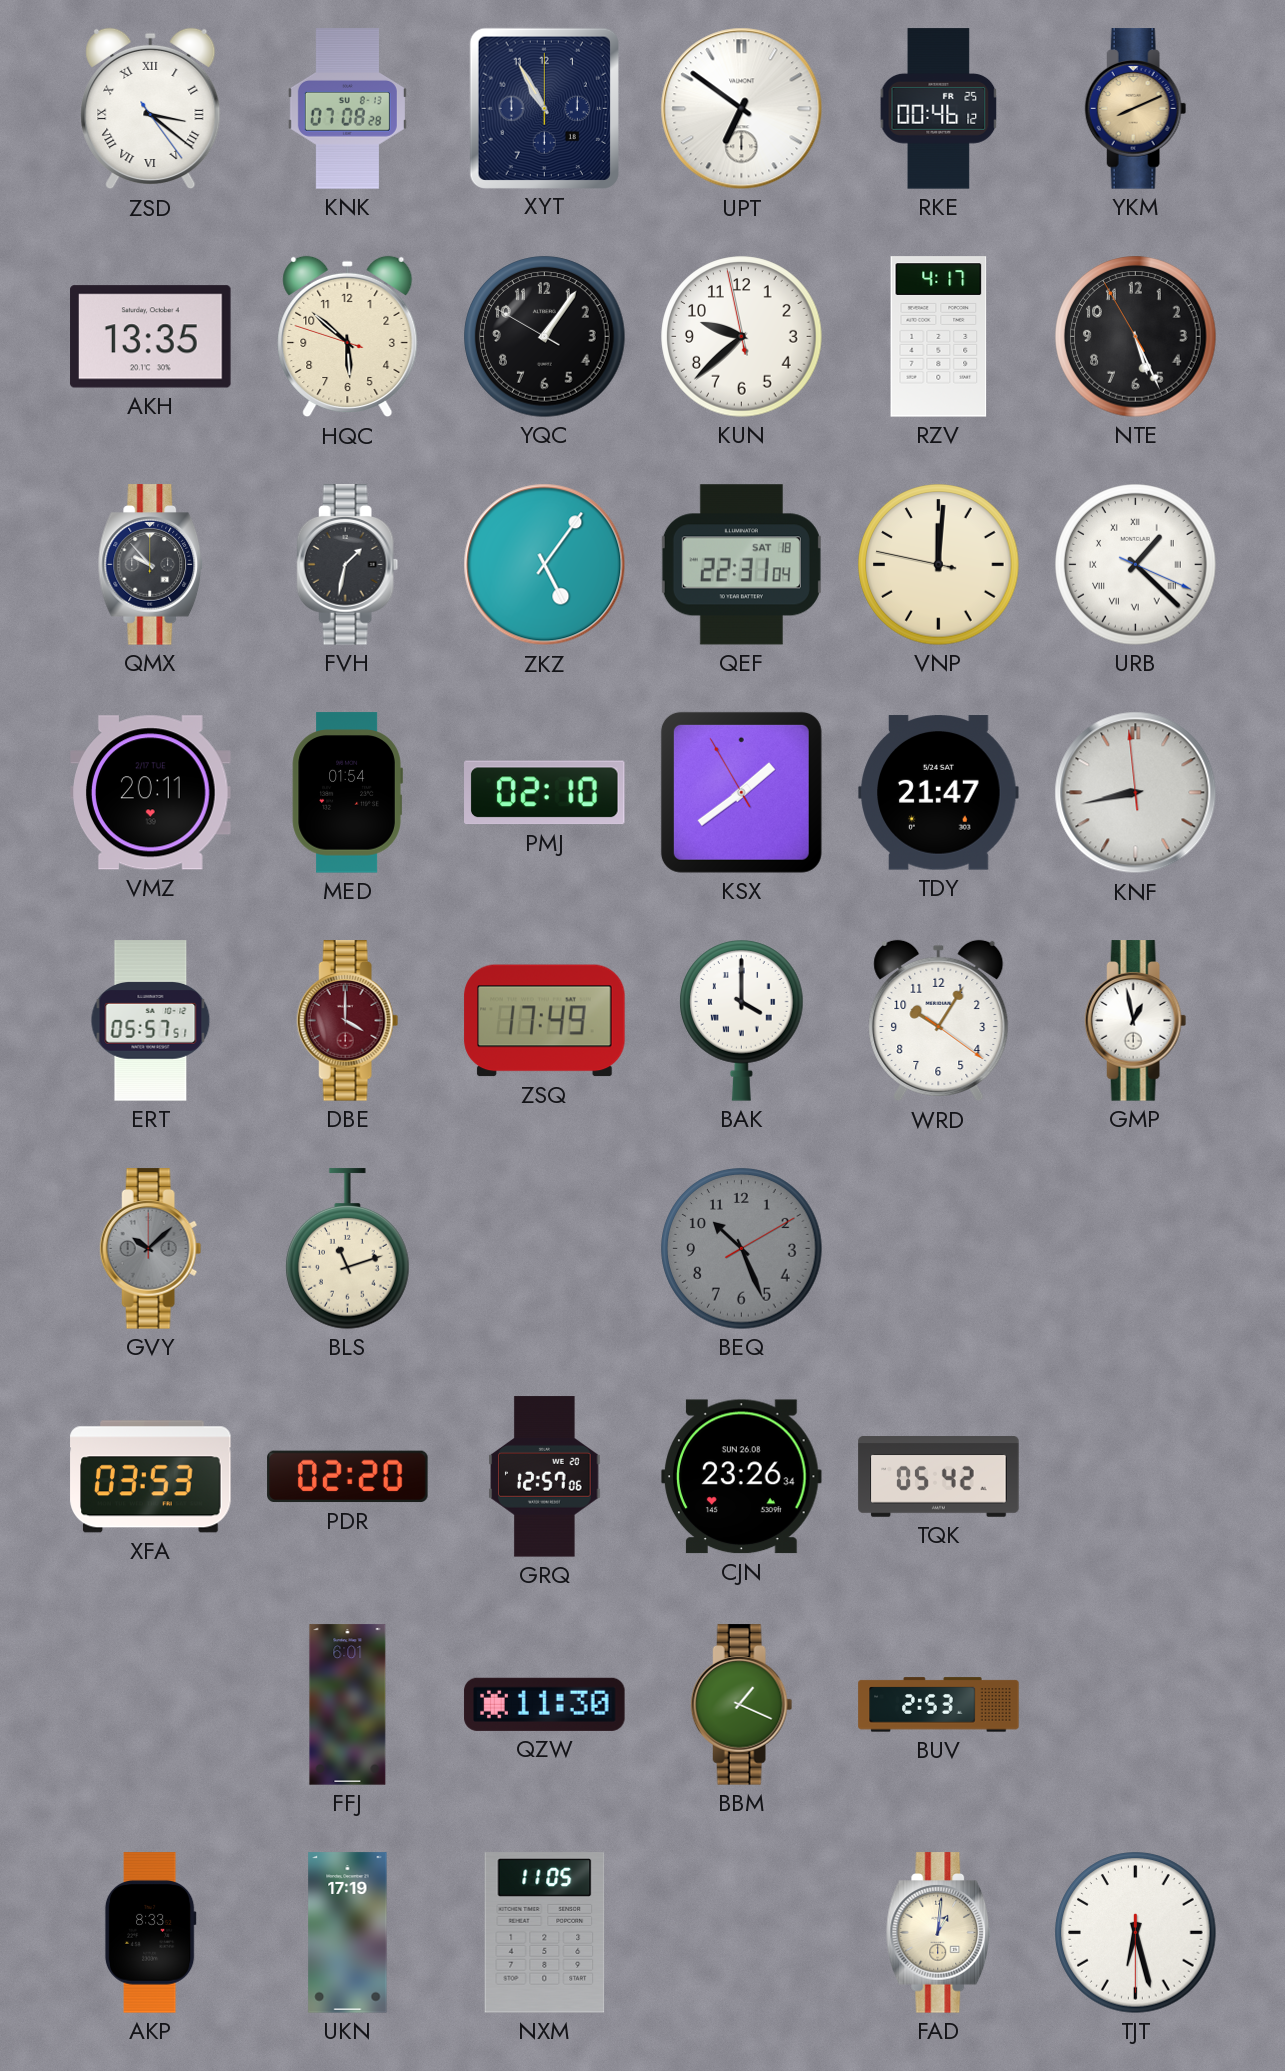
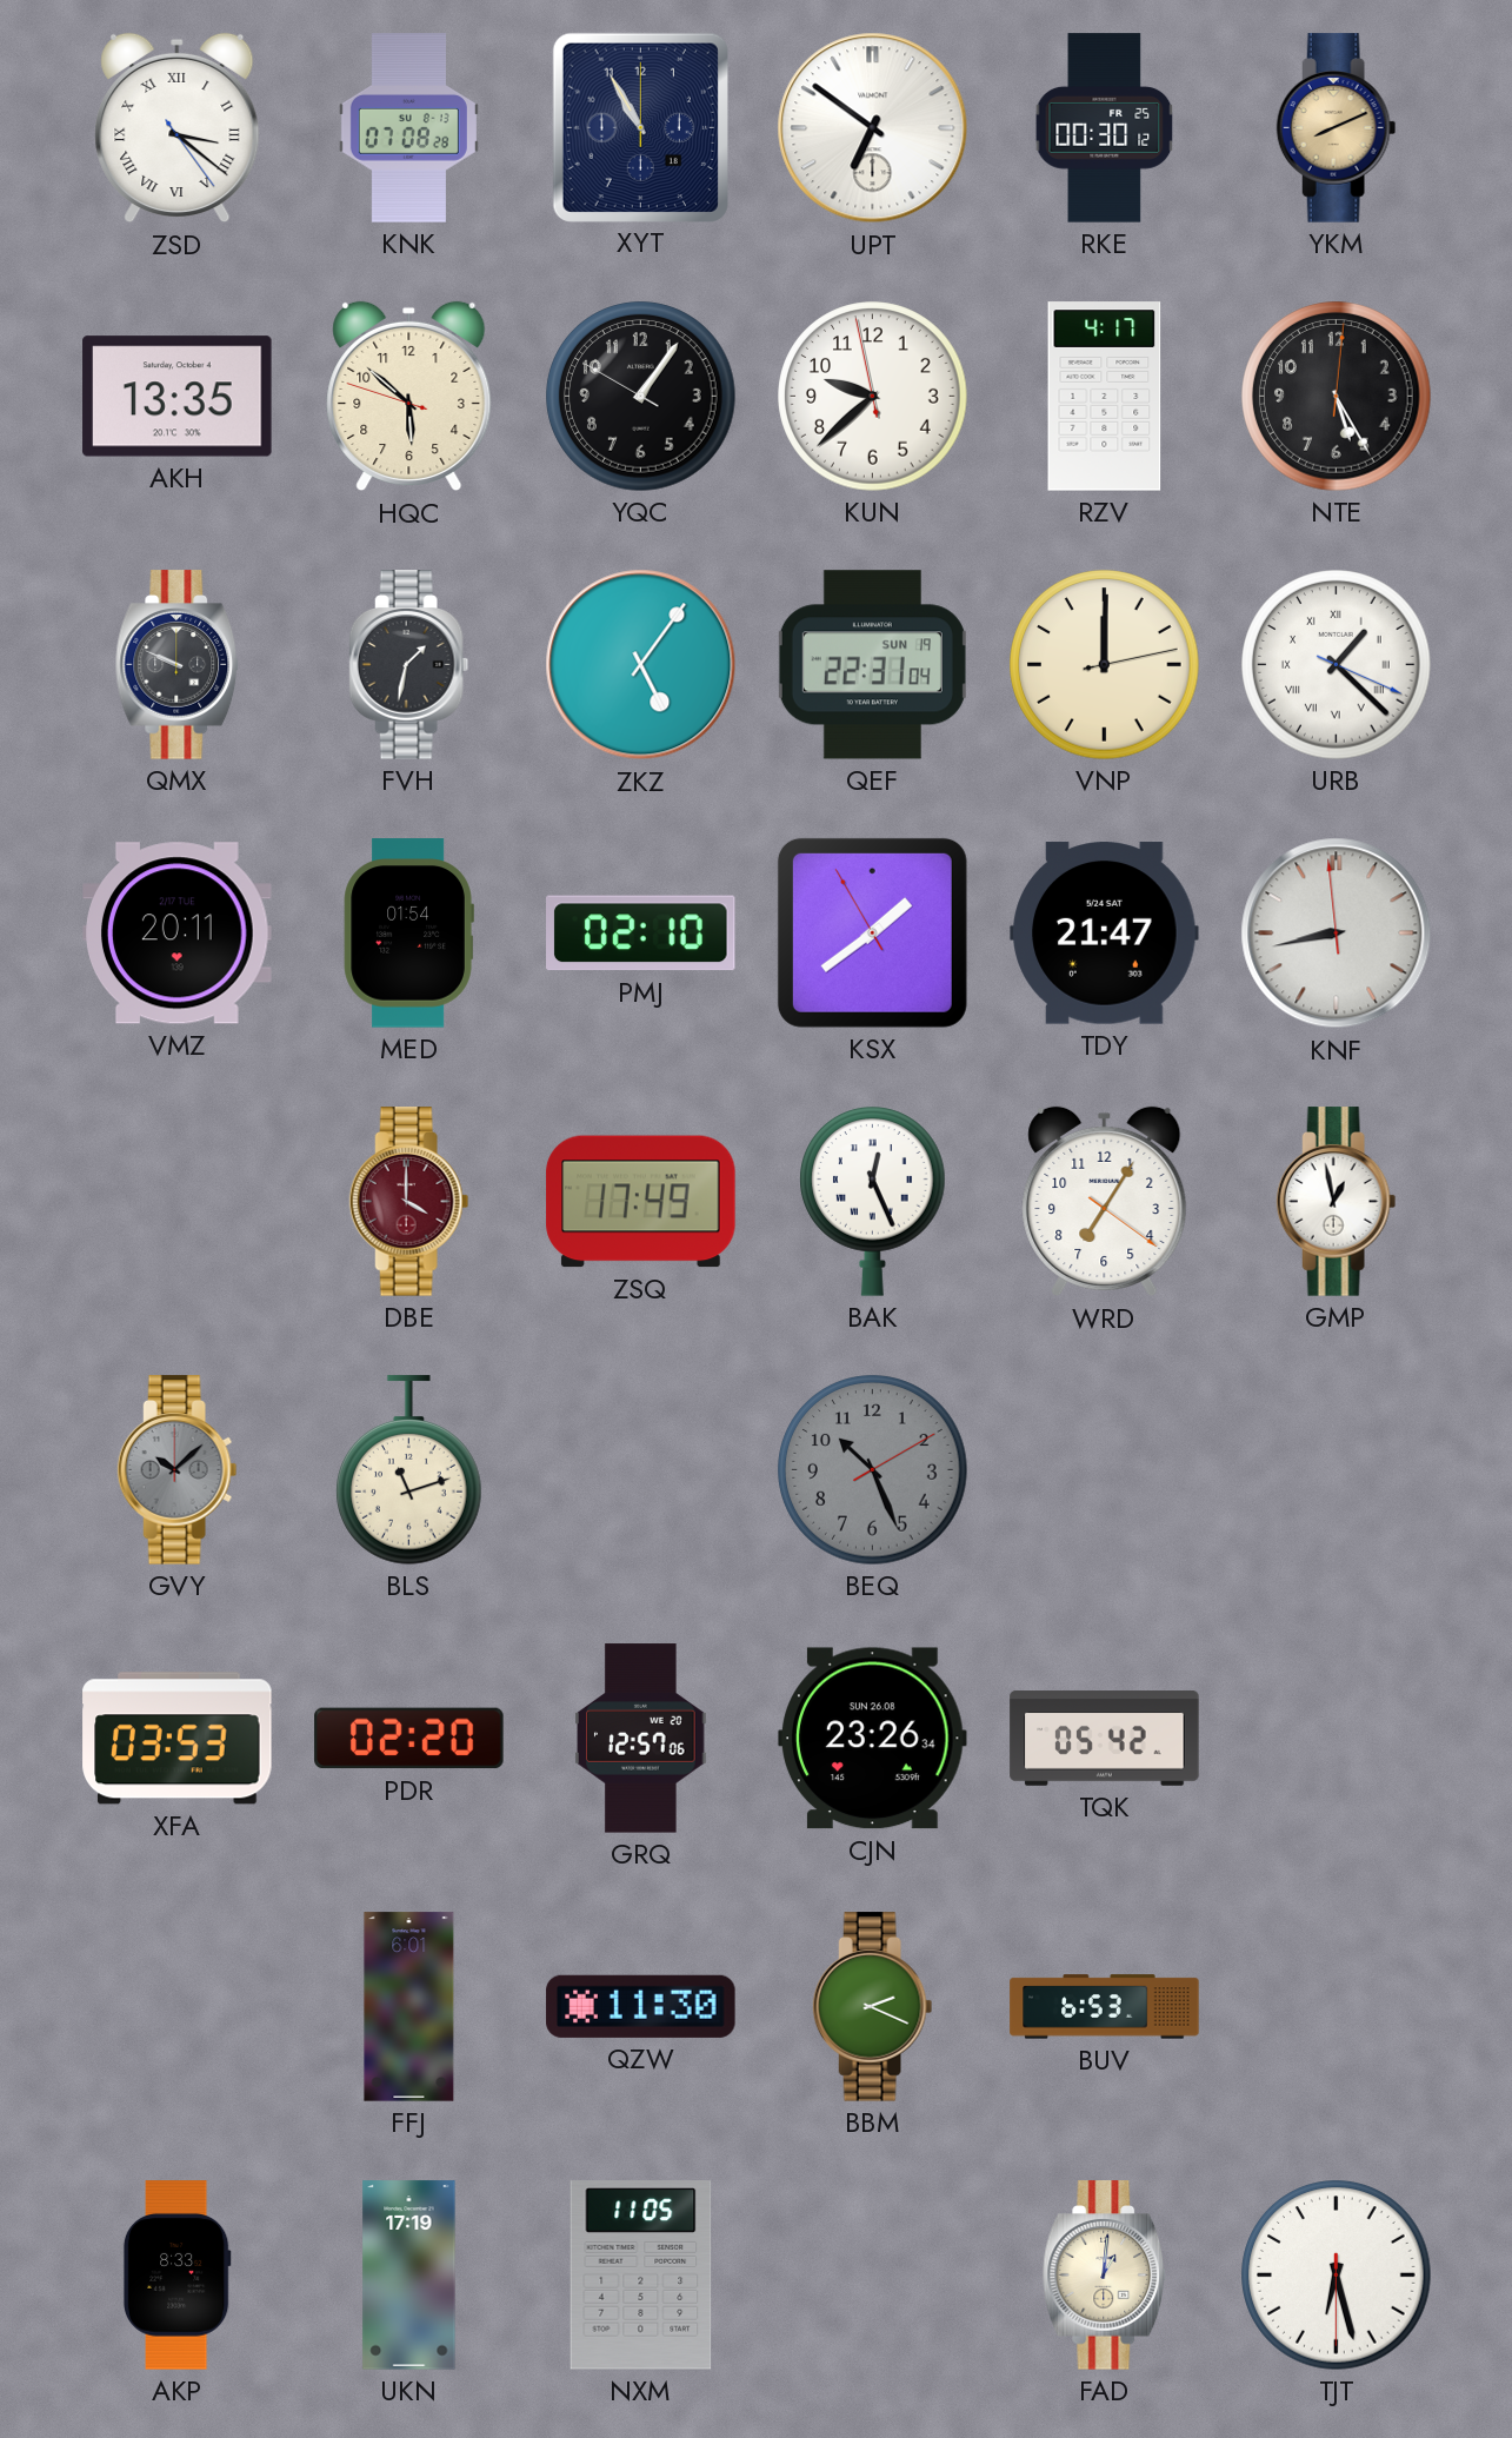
RKE: 00:46 -> 00:30
NTE: 5:25:55 -> 5:25:01
QMX: 9:53 -> 9:49
QEF date: SAT 18 -> SUN 19
VNP: 12:00:47 -> 12:00:13
ERT: 05:57 -> none
BAK: 4:00 -> 12:26
WRD: 10:05 -> 7:05
BBM: 1:19 -> 2:19
BUV: 2:53 -> 6:53
